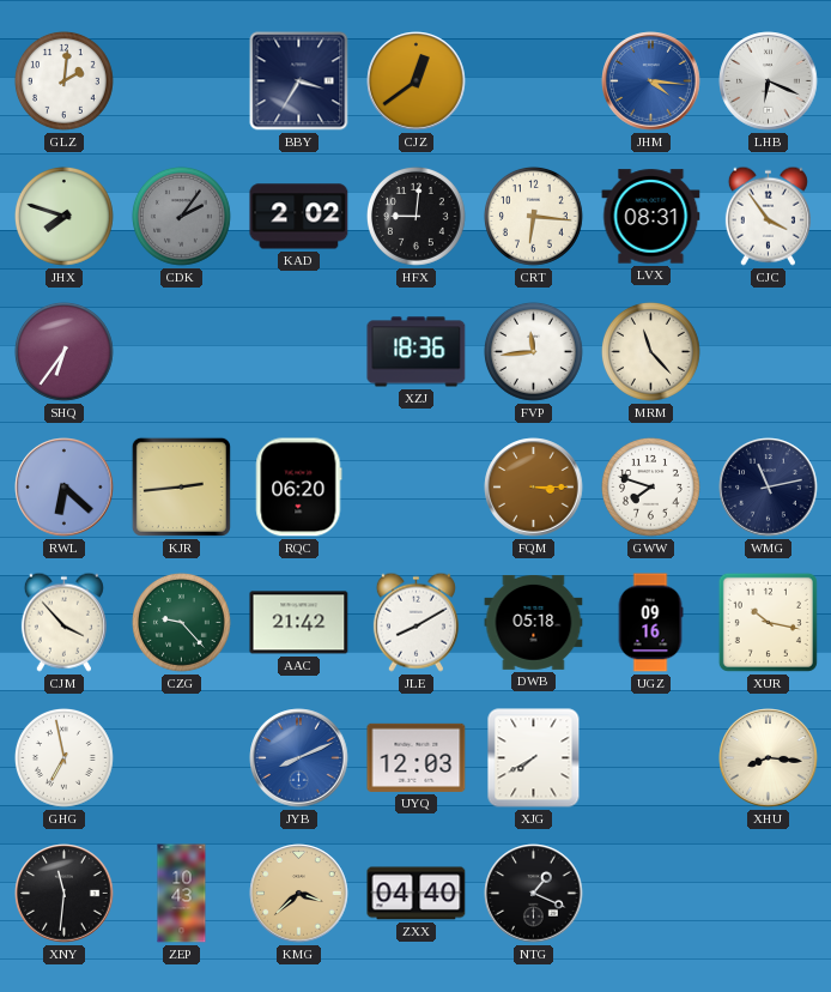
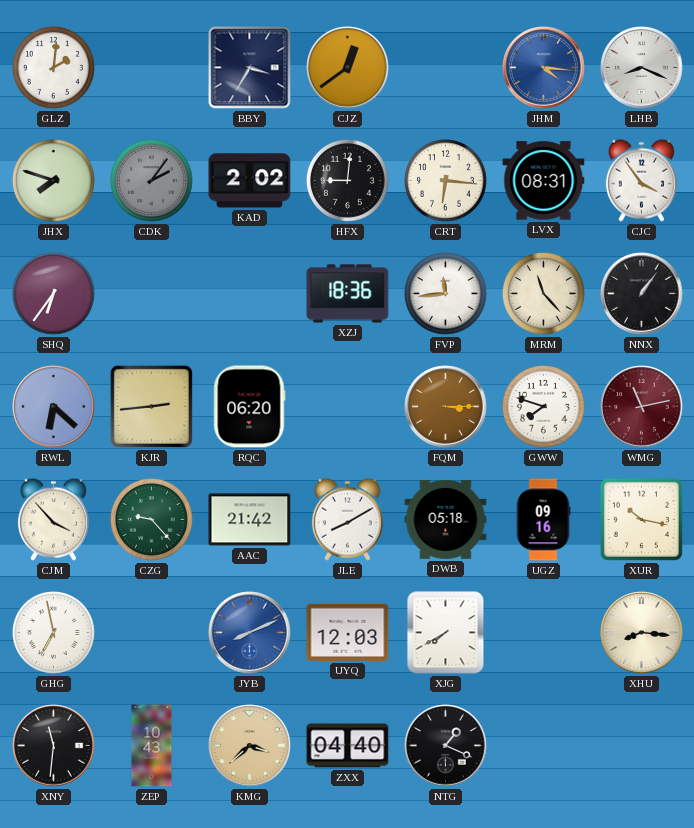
LHB: 6:19 -> 8:19
NNX: none -> 1:06
WMG dial: navy -> burgundy
